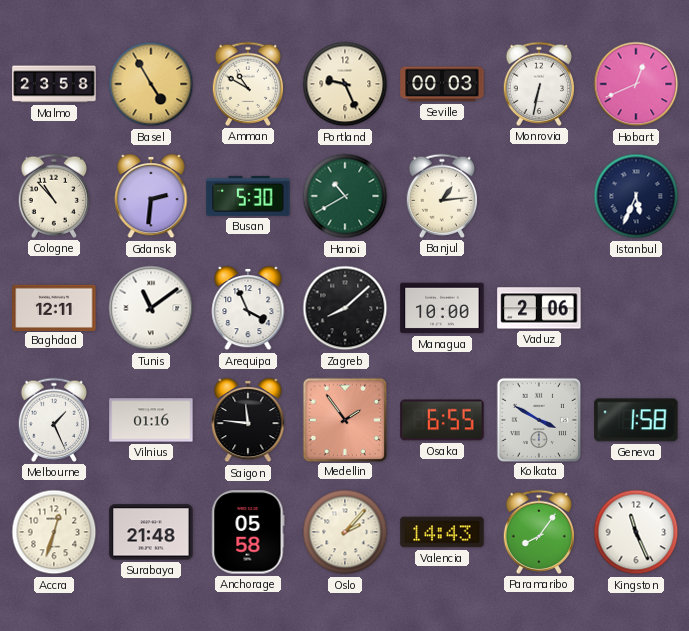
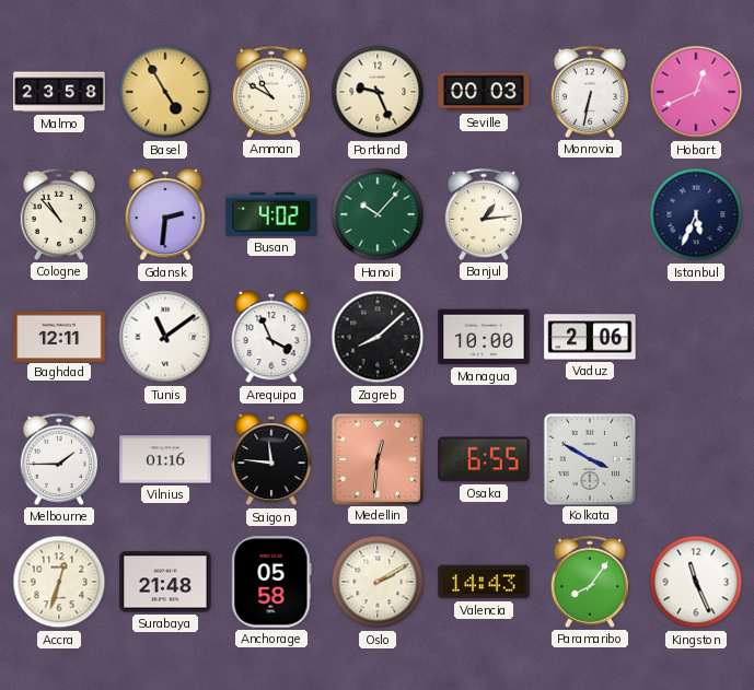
Busan: 5:30 -> 4:02
Hanoi: 10:40 -> 10:07
Melbourne: 1:26 -> 1:45
Medellin: 1:54 -> 12:31
Geneva: 1:58 -> none
Oslo: 2:07 -> 2:10
